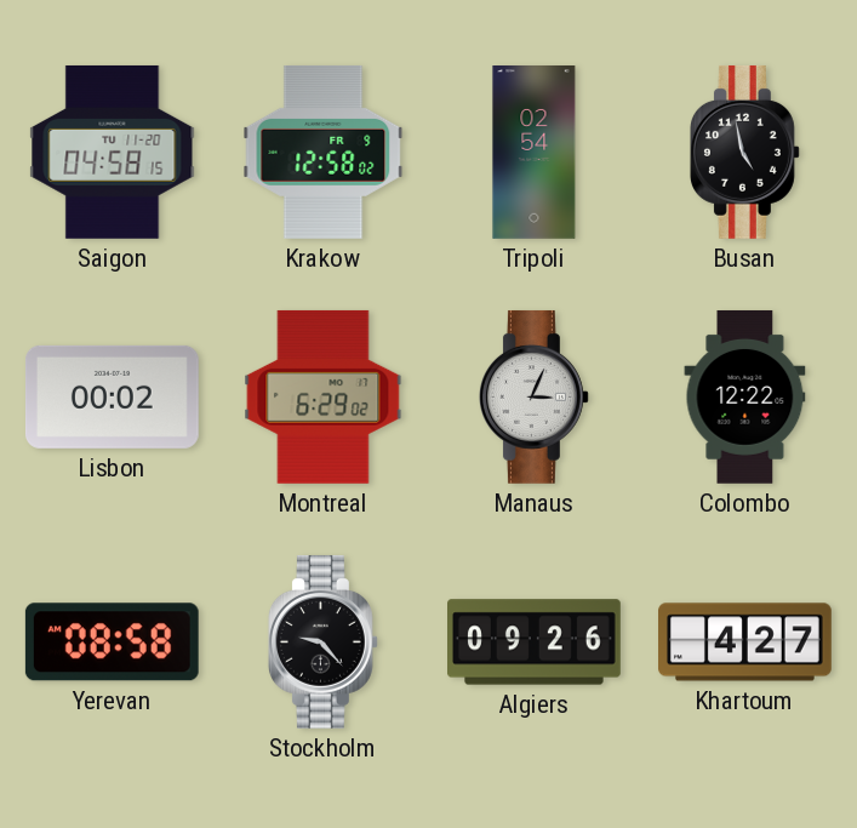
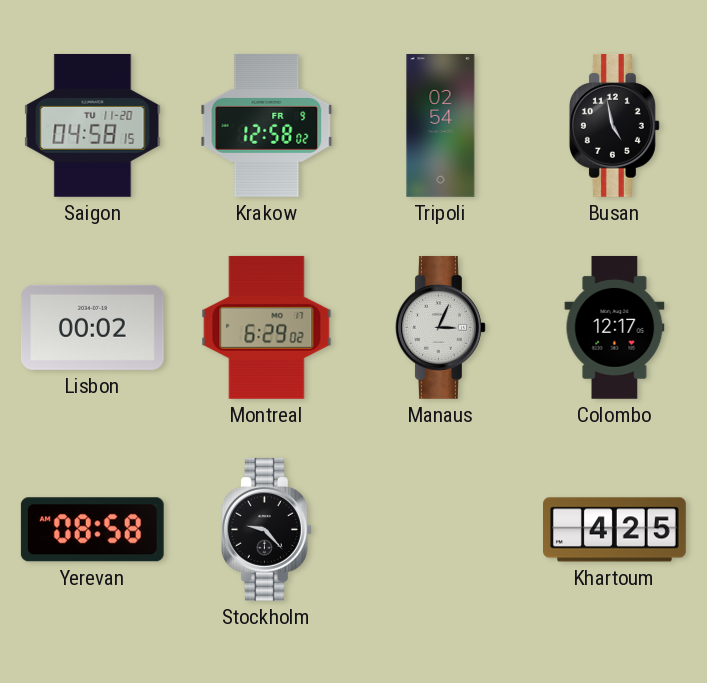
Colombo: 12:22 -> 12:17
Algiers: 09:26 -> none
Khartoum: 4:27 -> 4:25
